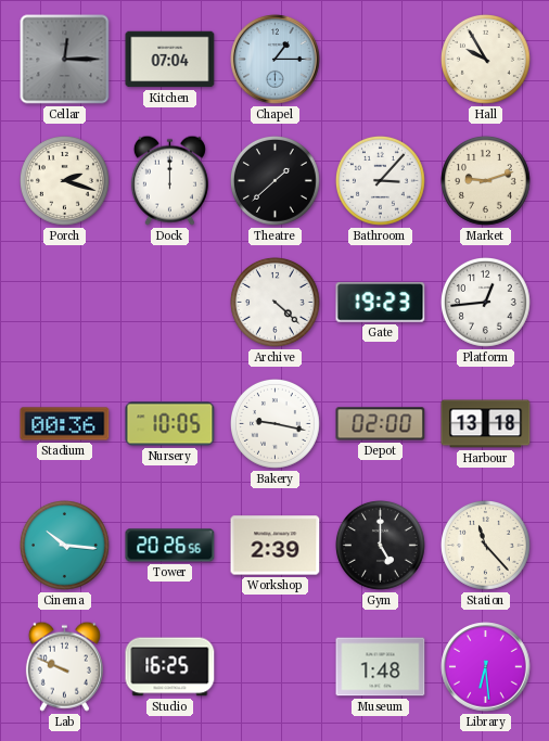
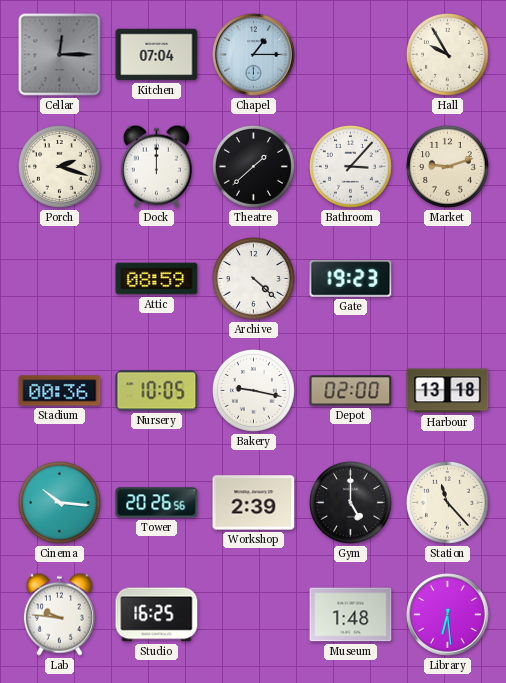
Attic: none -> 08:59
Platform: 12:44 -> none
Lab: 9:49 -> 9:46
